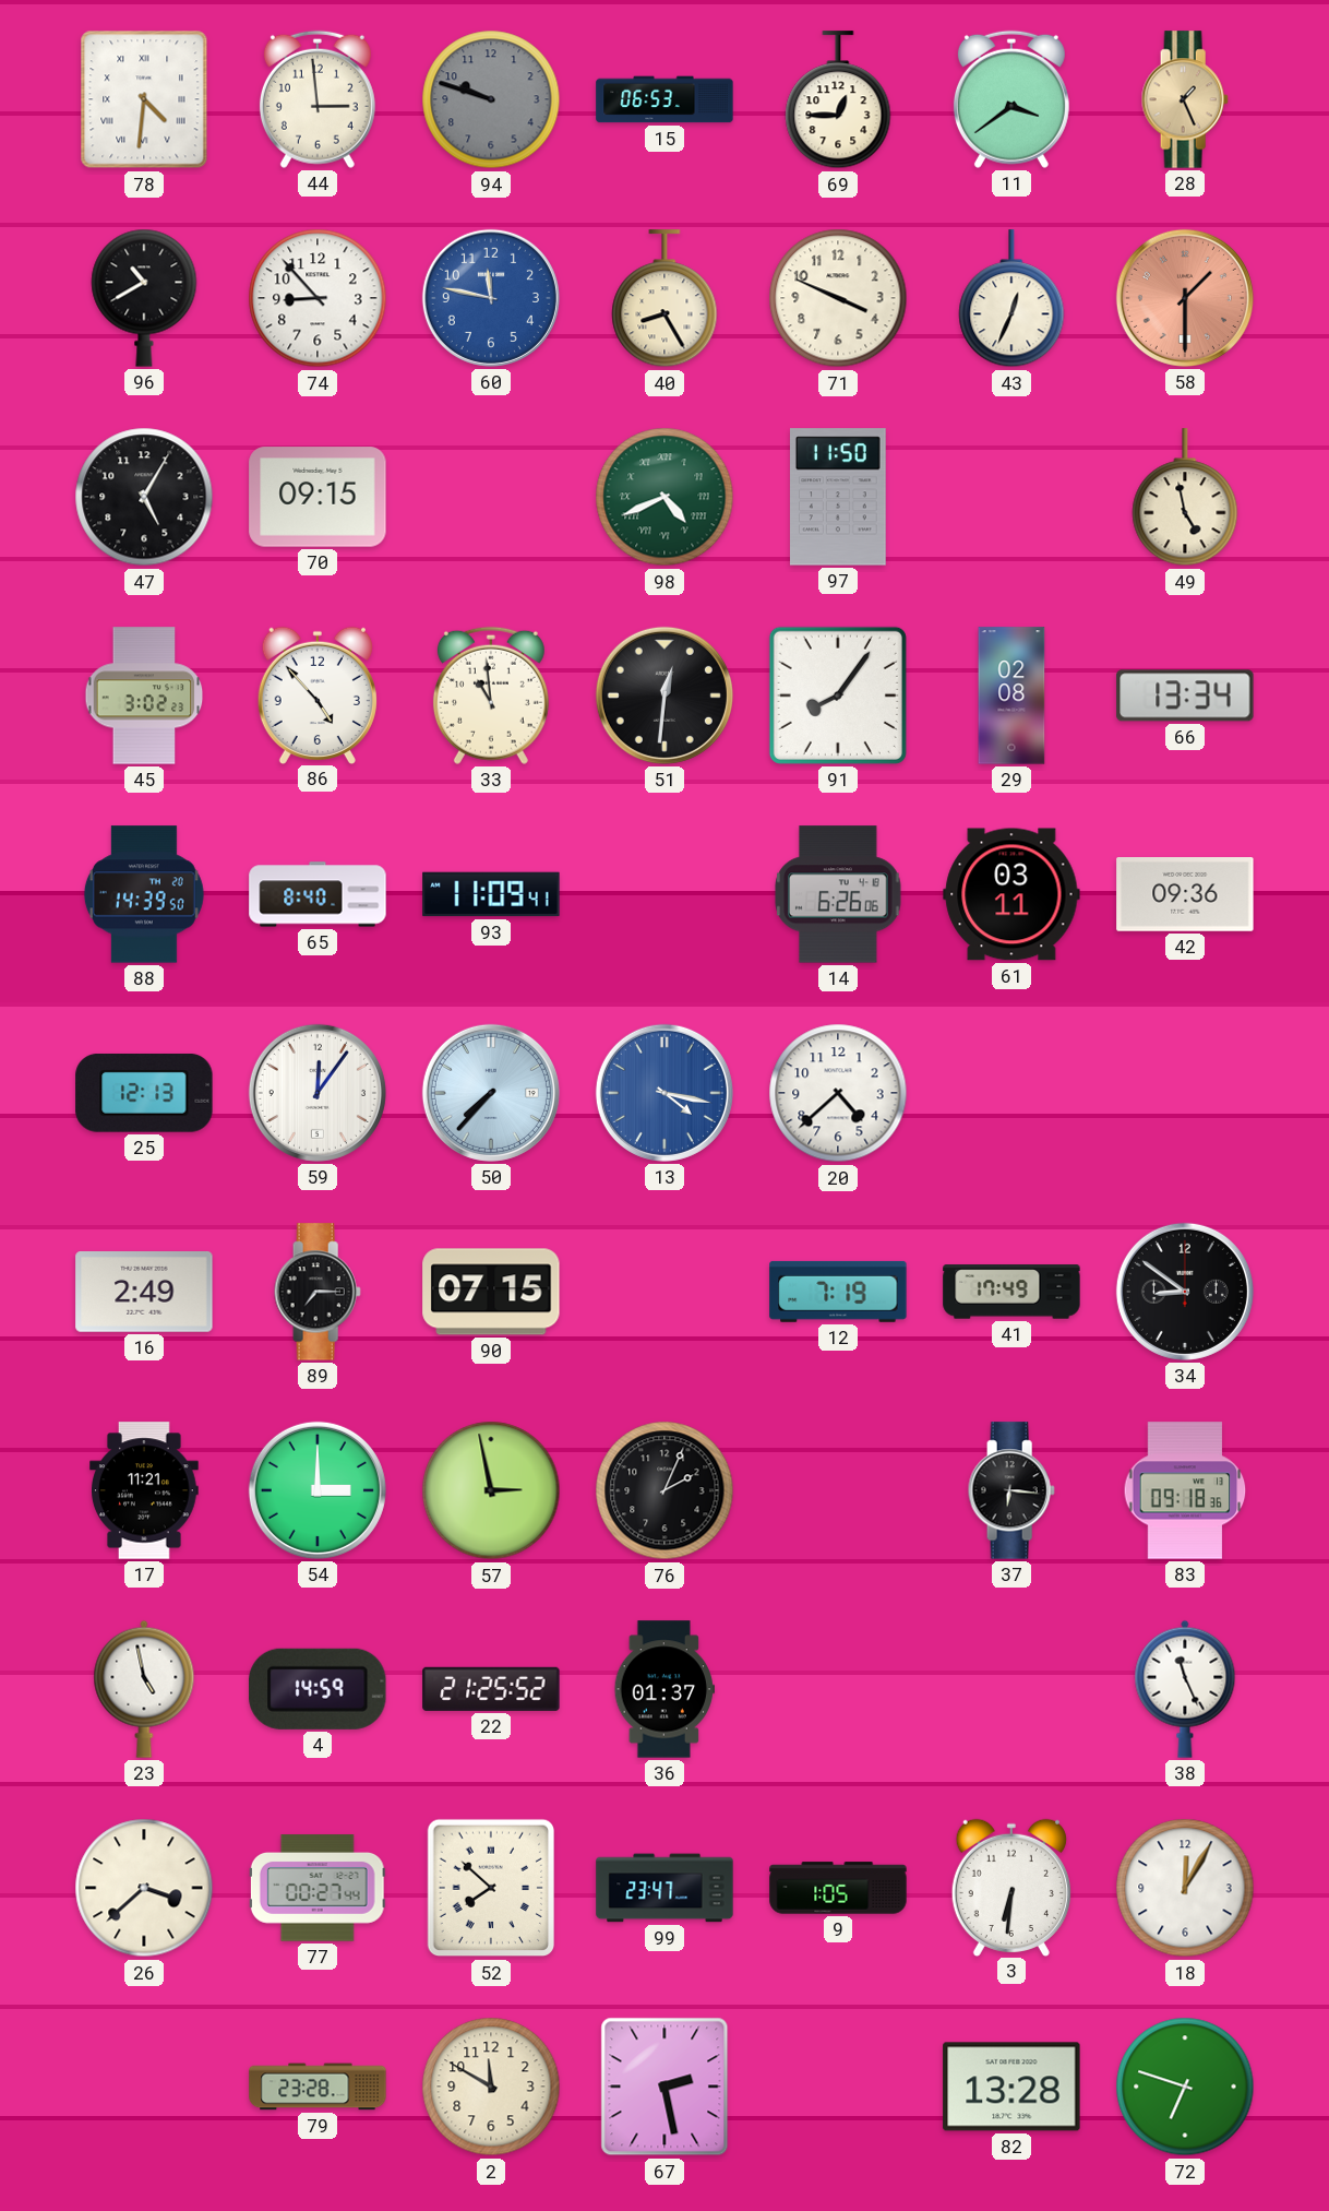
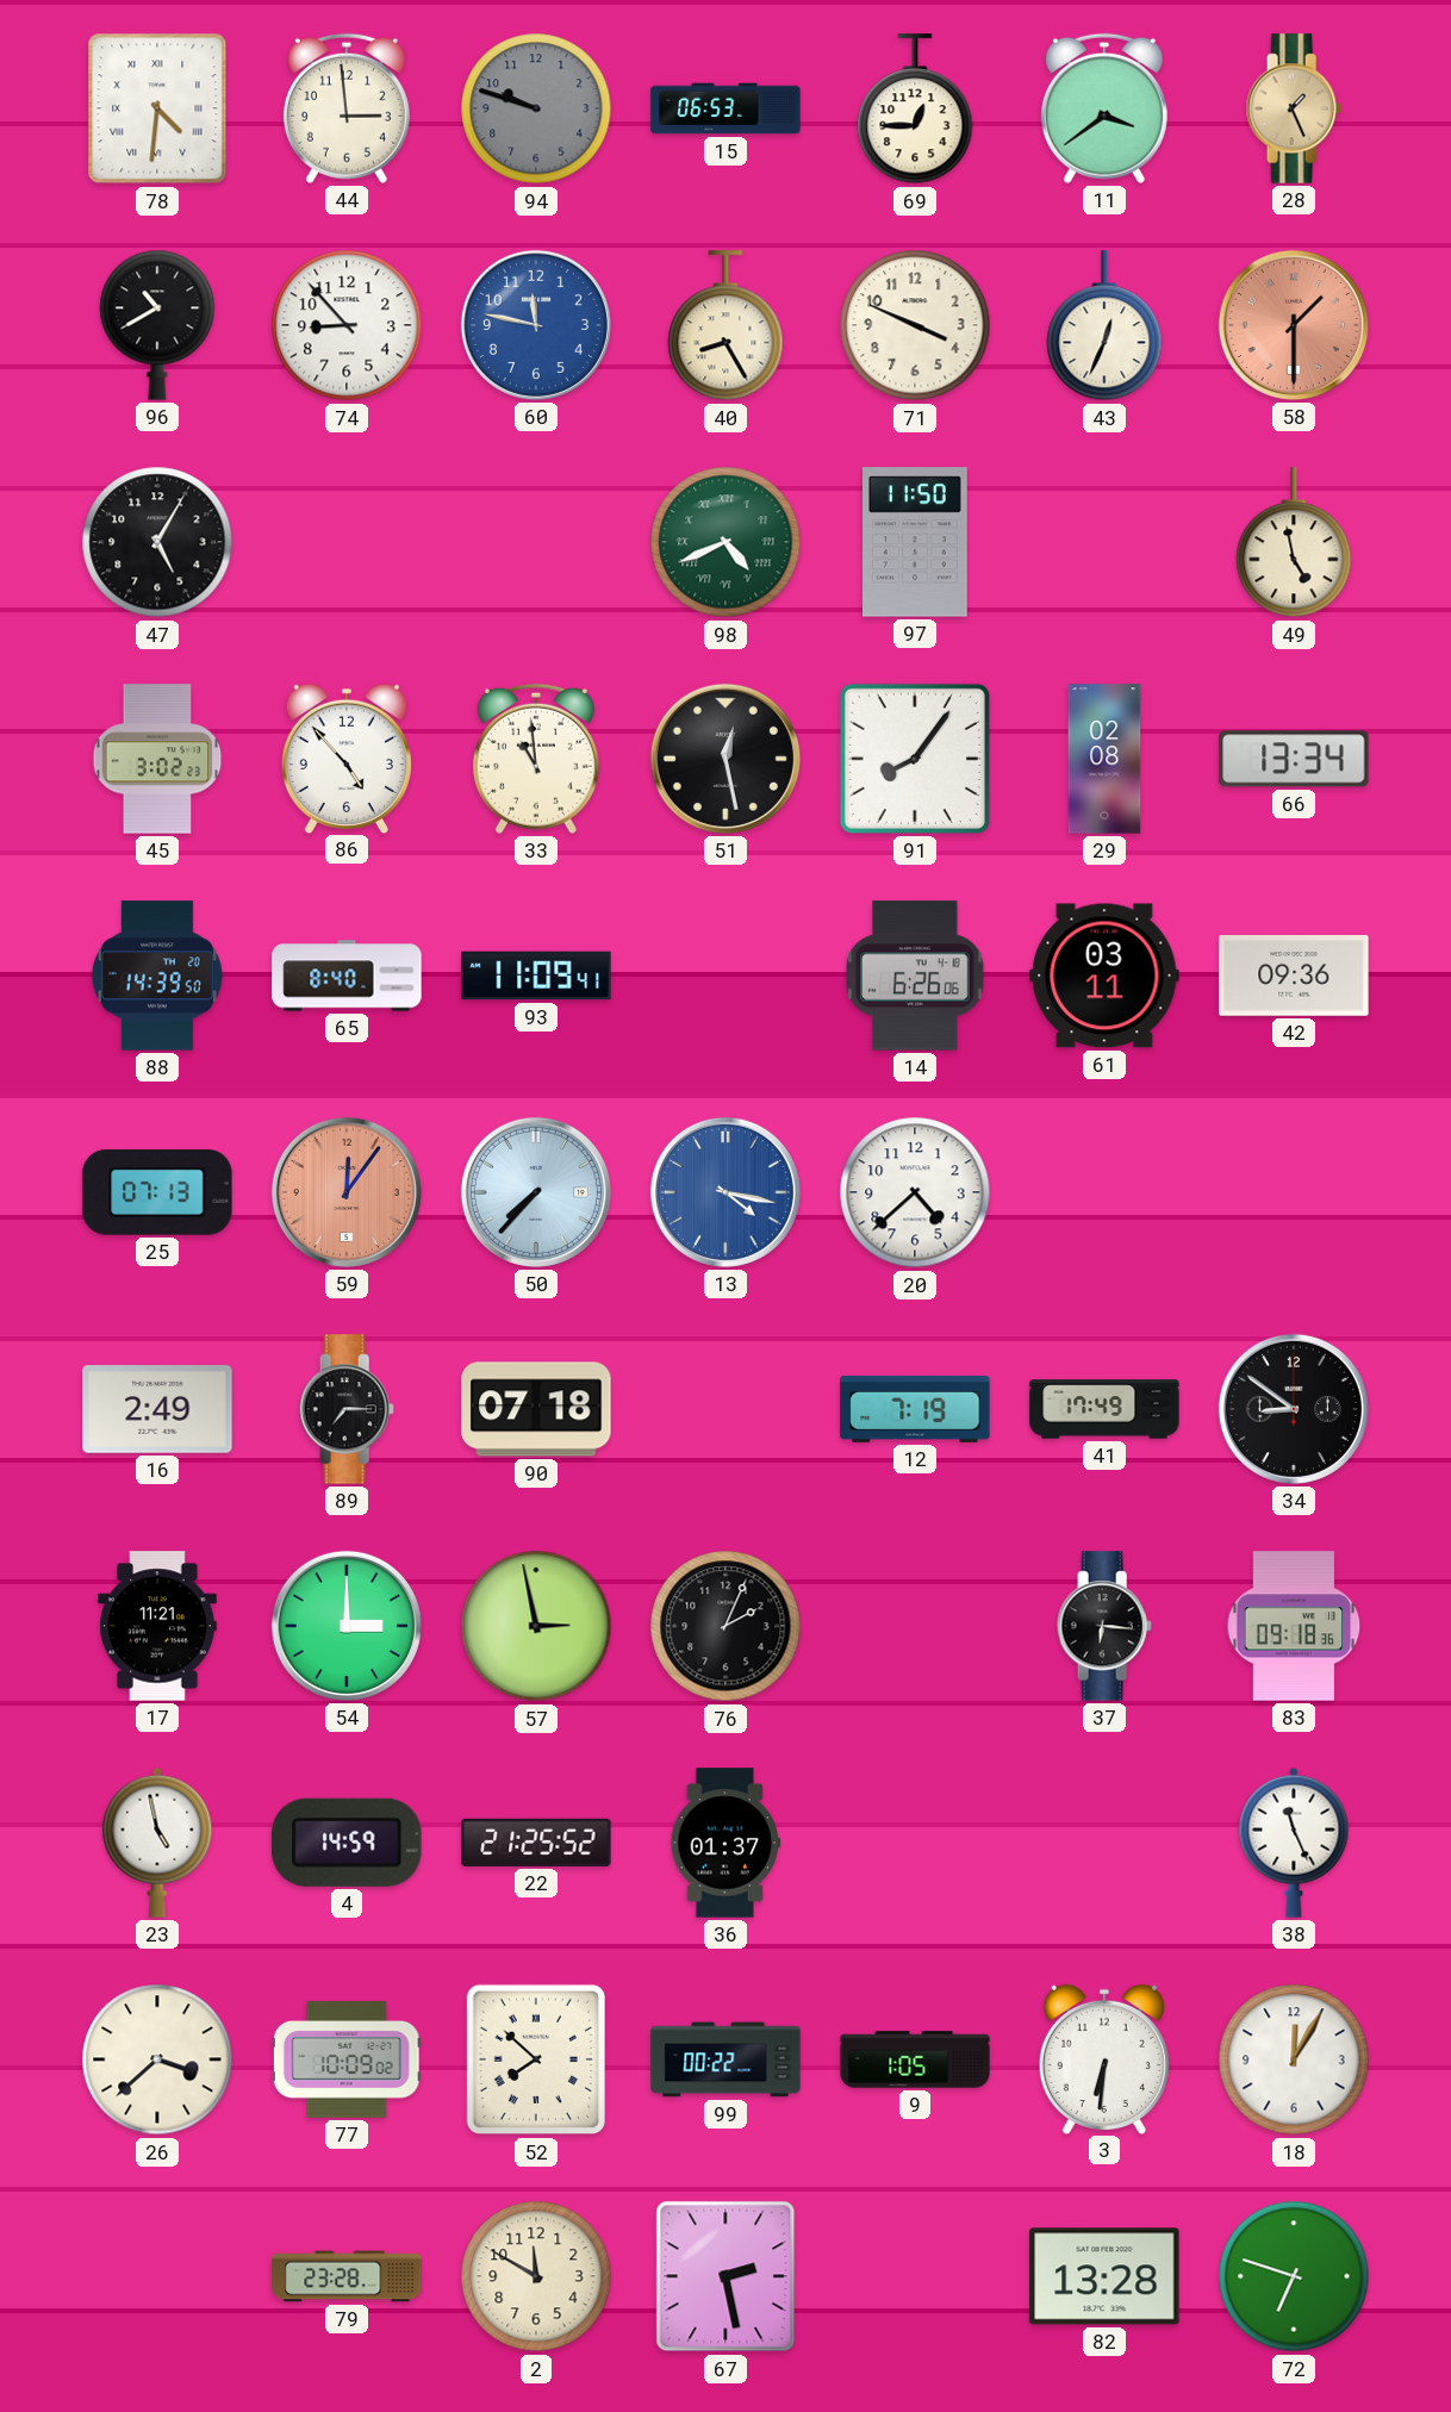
70: 09:15 -> none
51: 12:31 -> 12:28
25: 12:13 -> 07:13
59 dial: white -> salmon
90: 07:15 -> 07:18
77: 00:27 -> 10:09
99: 23:47 -> 00:22
